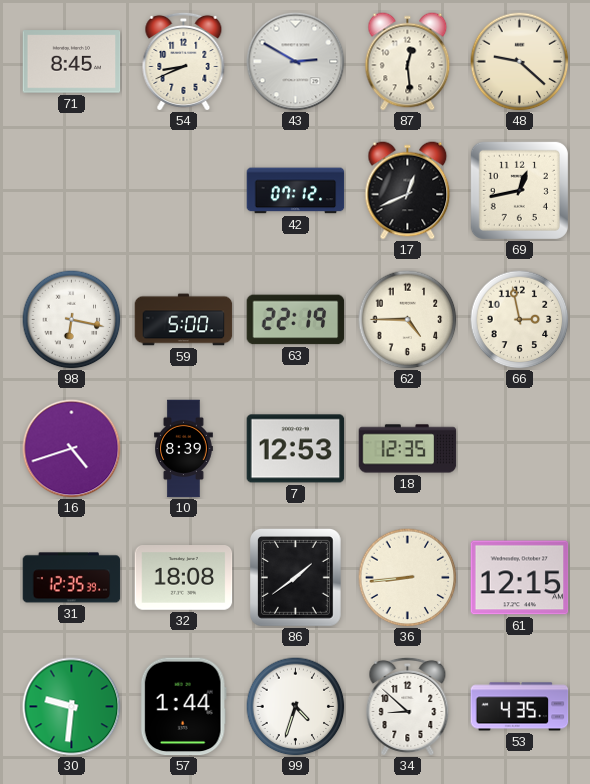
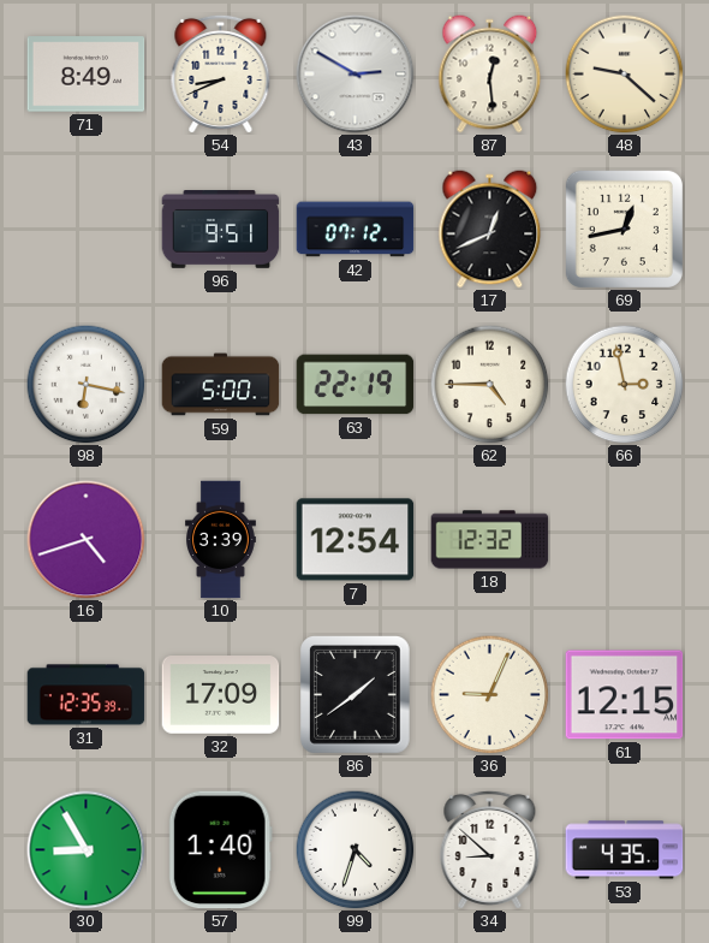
71: 8:45 -> 8:49
96: none -> 9:51
10: 8:39 -> 3:39
7: 12:53 -> 12:54
18: 12:35 -> 12:32
32: 18:08 -> 17:09
36: 8:44 -> 9:04
30: 9:31 -> 8:55
57: 1:44 -> 1:40
